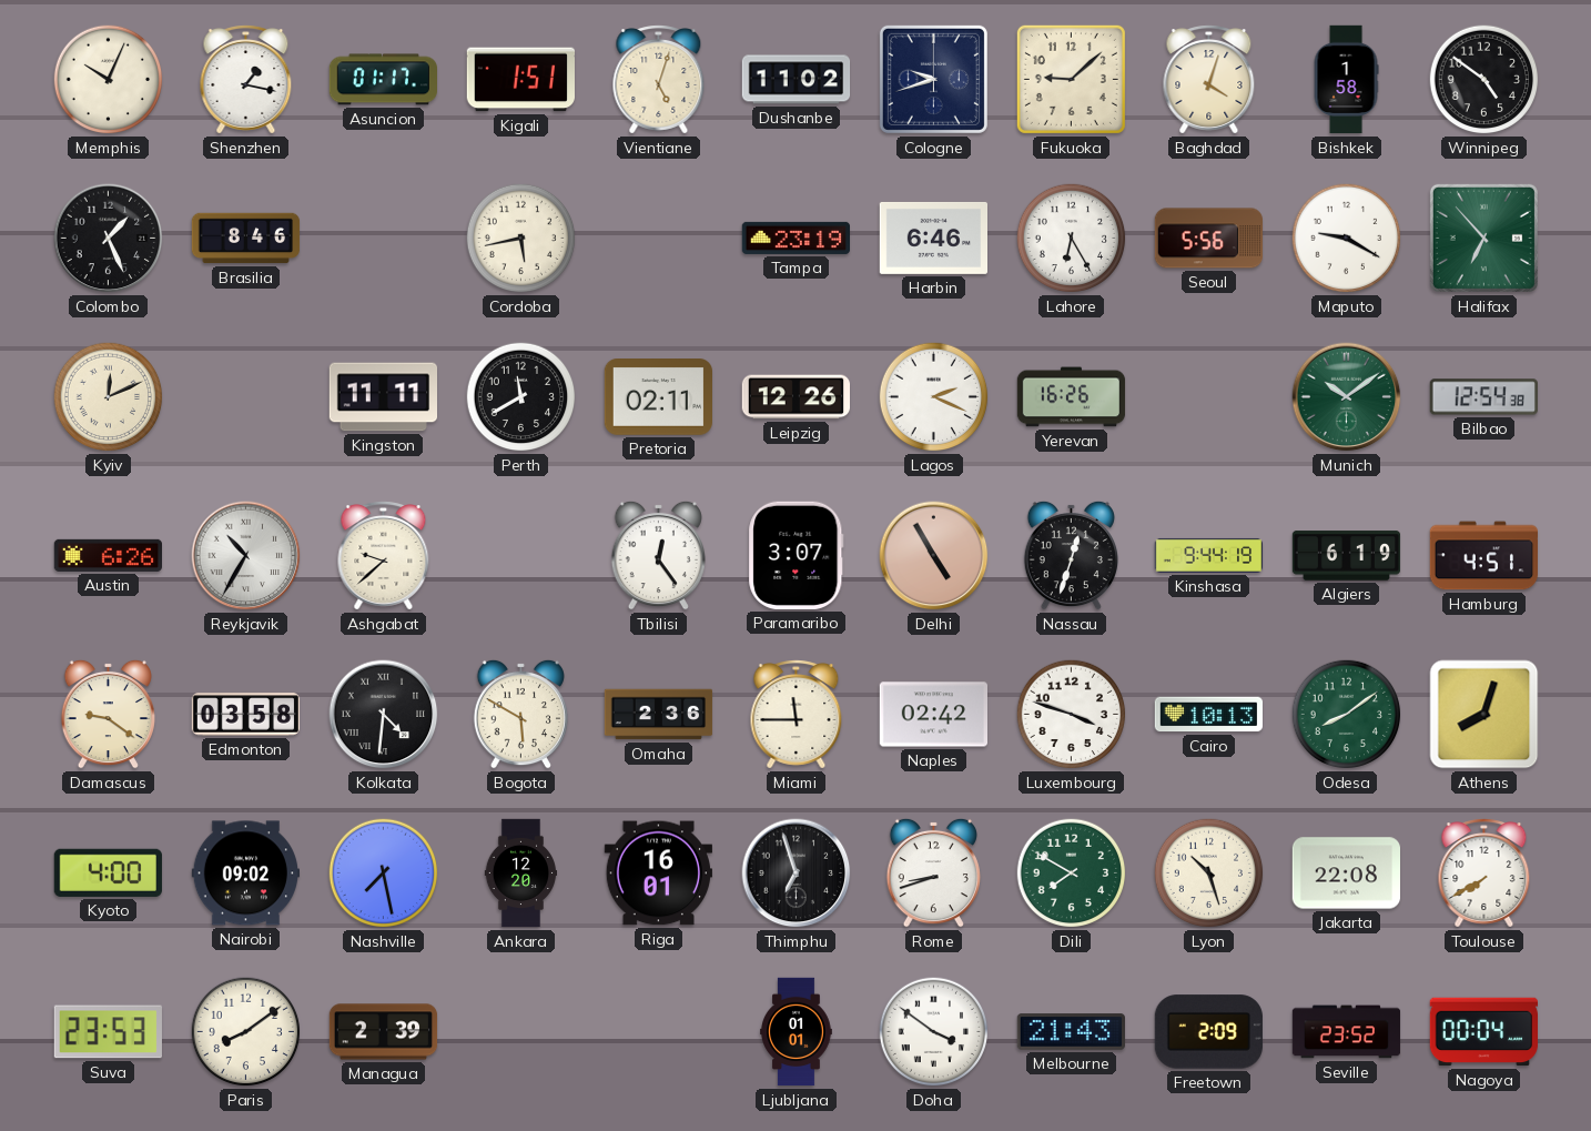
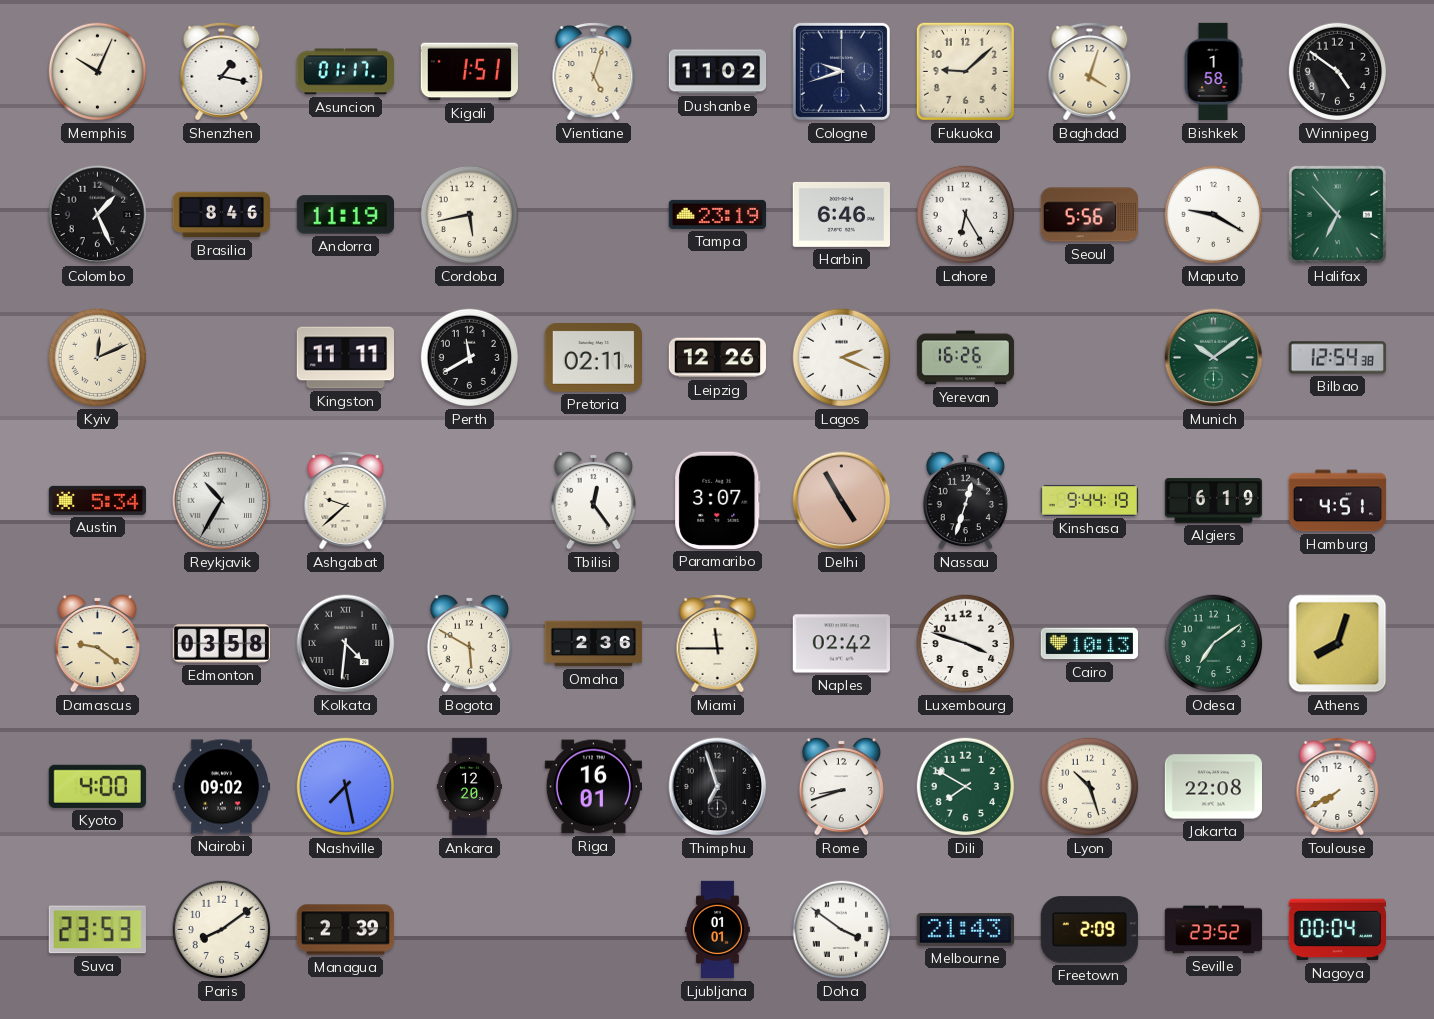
Andorra: none -> 11:19
Austin: 6:26 -> 5:34
Odesa: 8:09 -> 7:09
